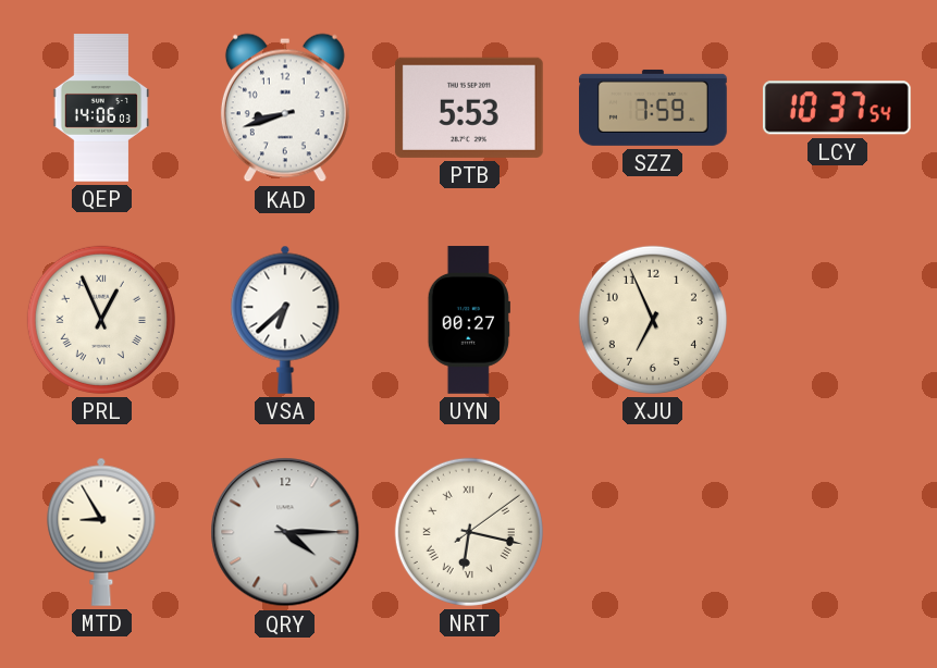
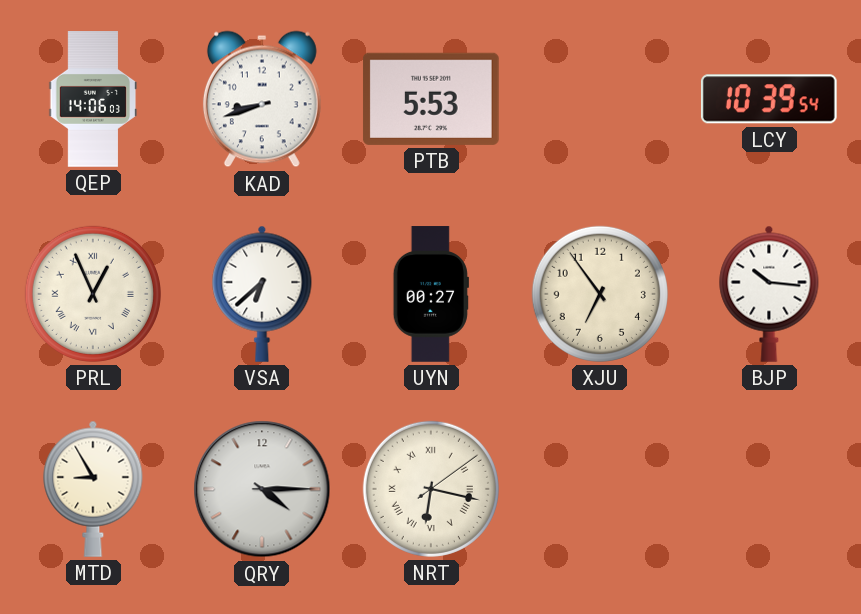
SZZ: 7:59 -> none
LCY: 10:37 -> 10:39
XJU: 6:56 -> 6:54
BJP: none -> 10:16
